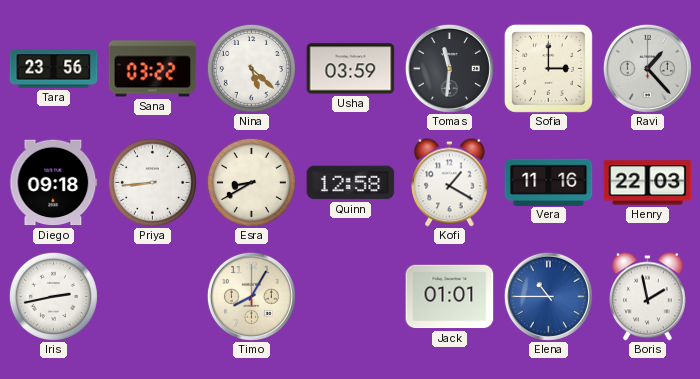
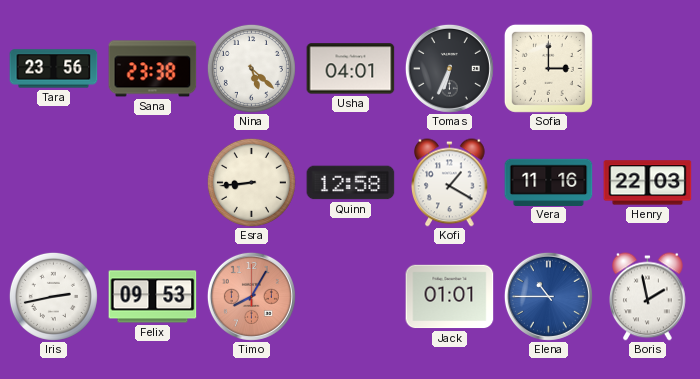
Sana: 03:22 -> 23:38
Usha: 03:59 -> 04:01
Tomas: 11:31 -> 6:34
Ravi: 1:23 -> none
Diego: 09:18 -> none
Priya: 8:44 -> none
Esra: 8:40 -> 8:44
Felix: none -> 09:53
Timo dial: cream -> salmon
